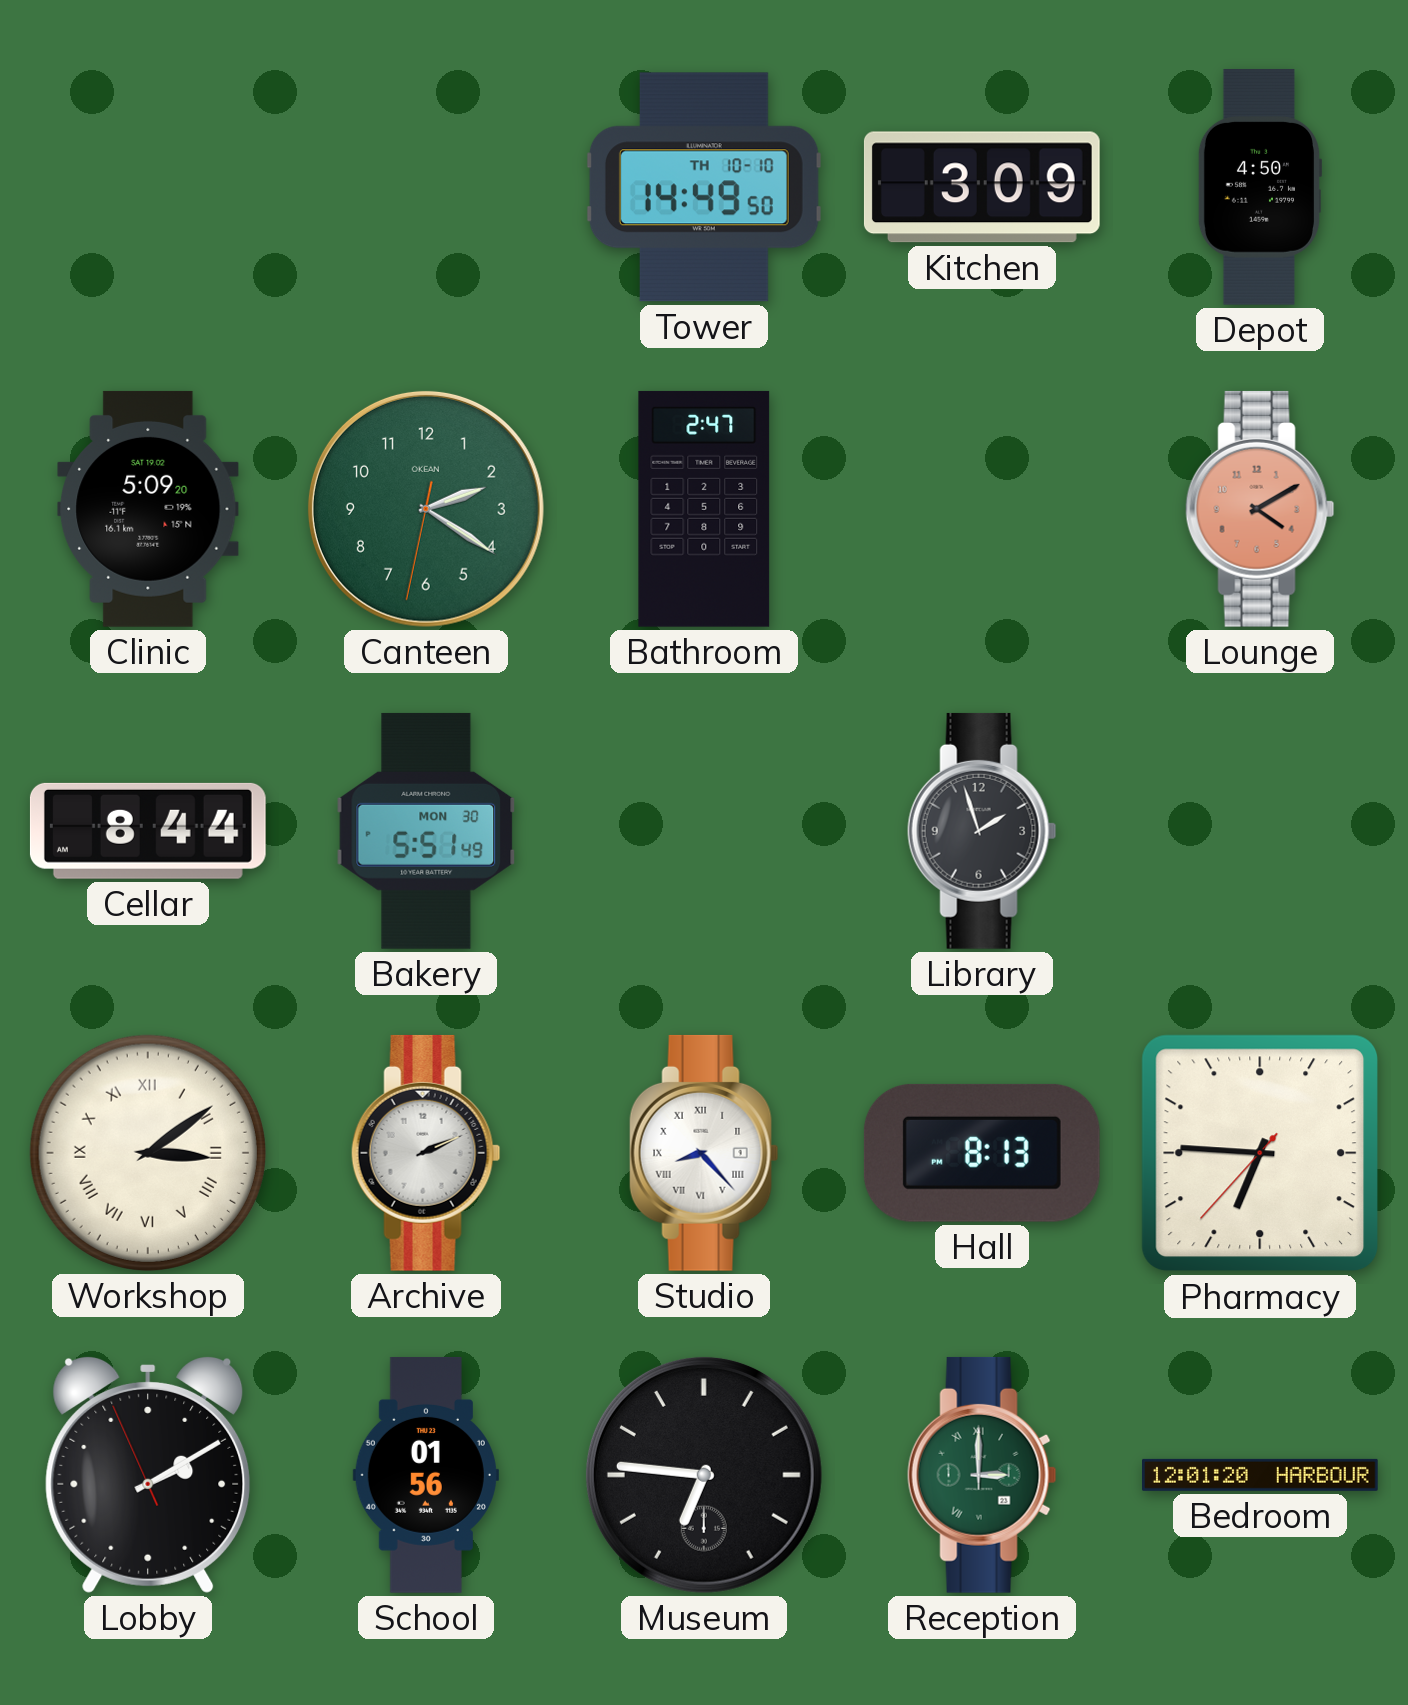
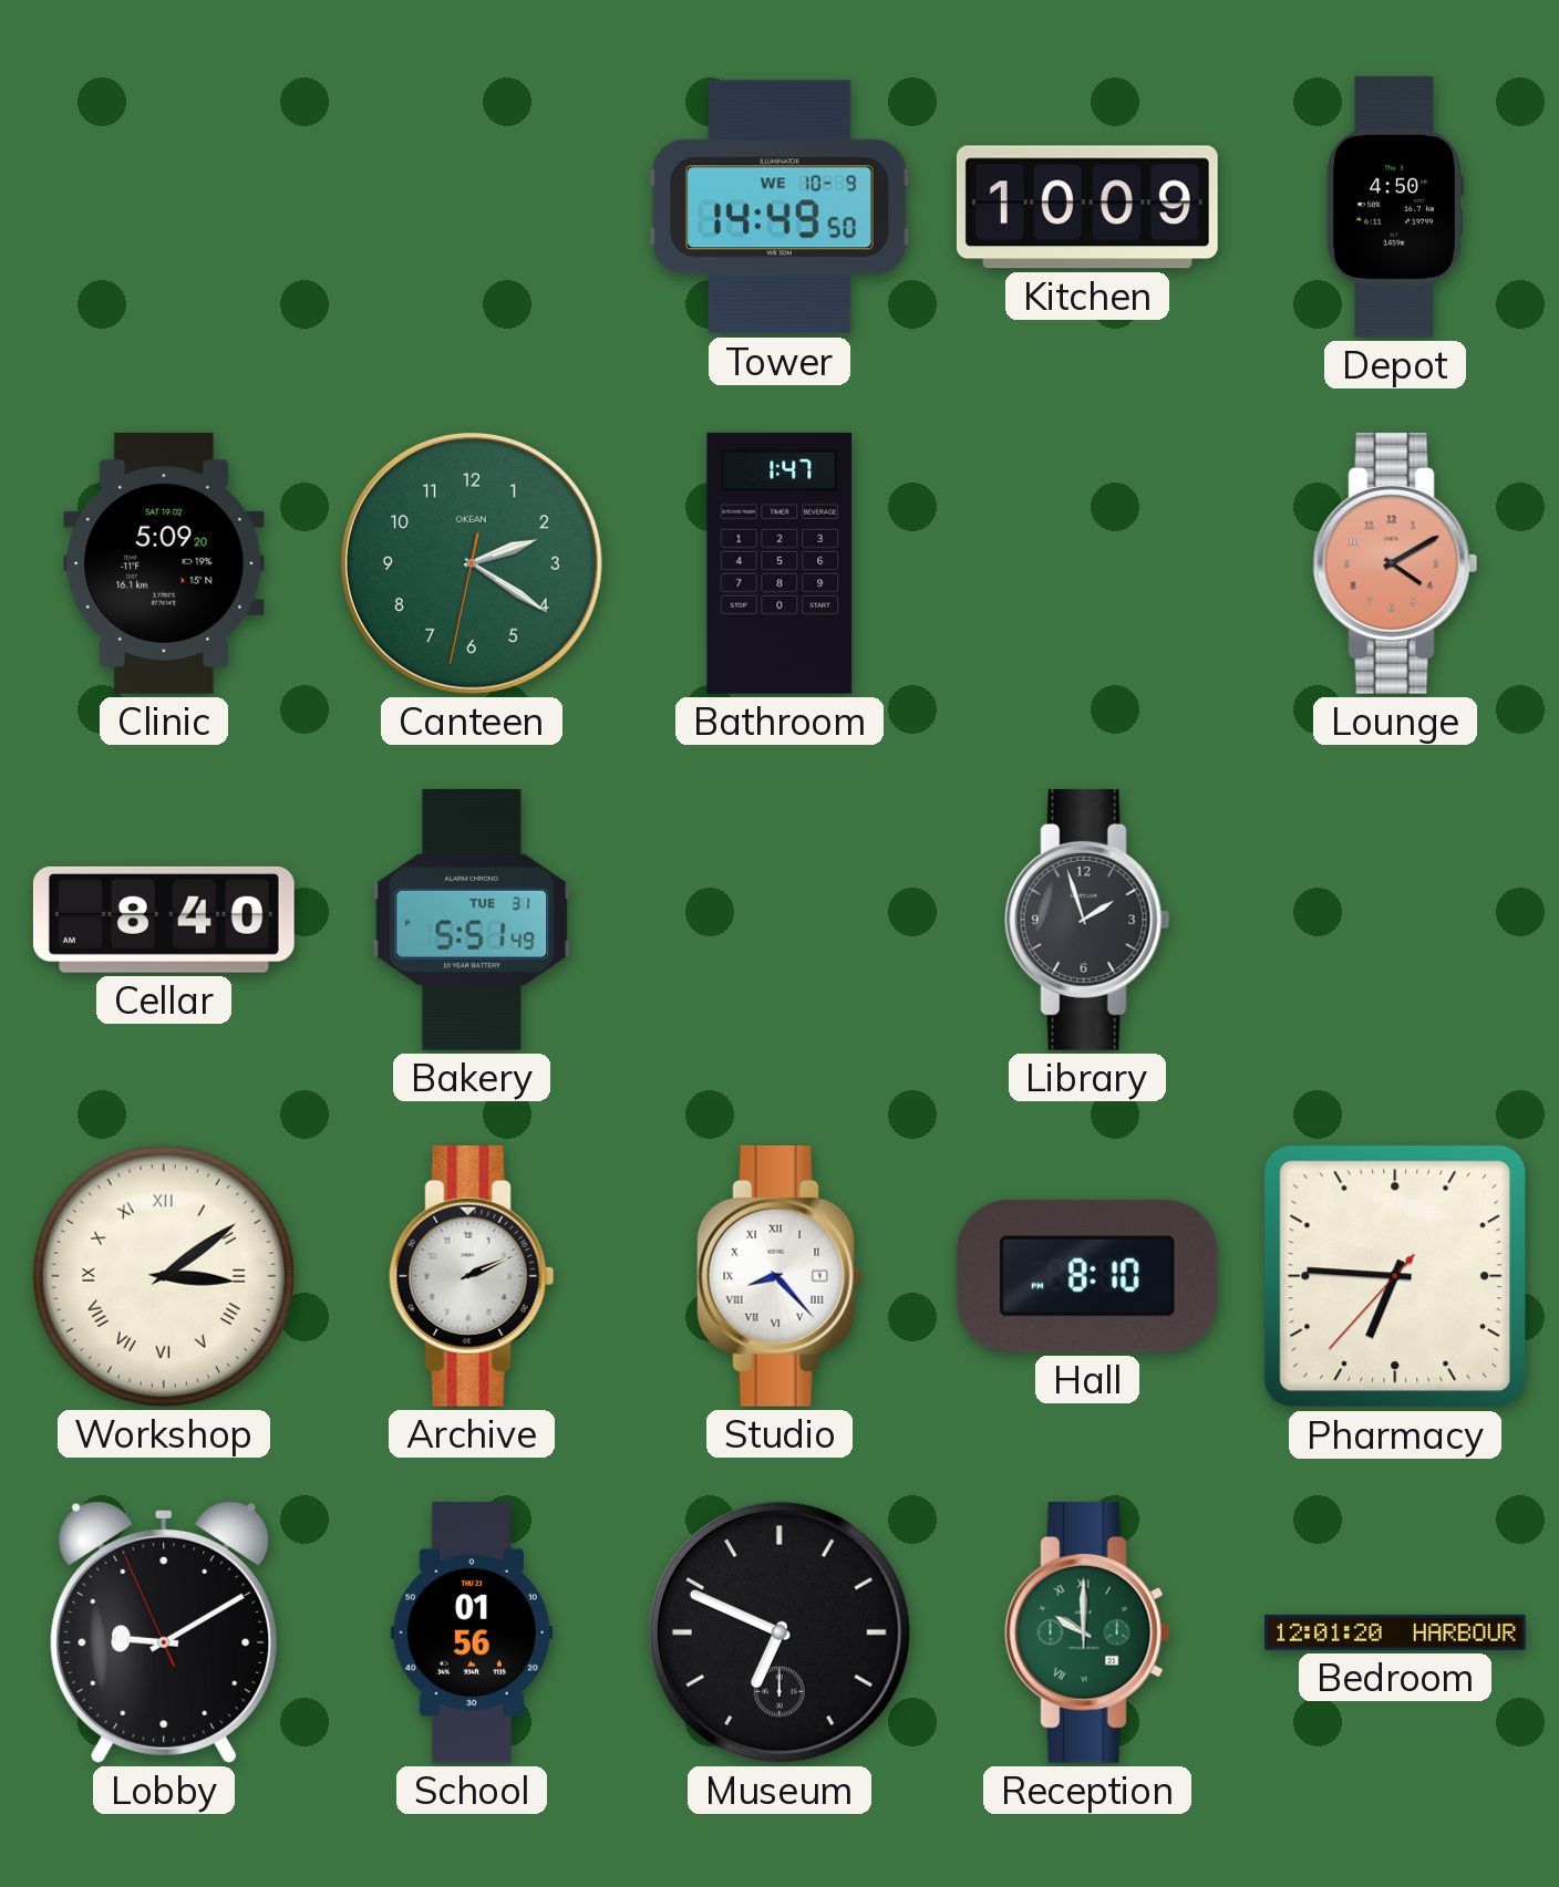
Tower date: TH 10-10 -> WE 10-9
Kitchen: 3:09 -> 10:09
Bathroom: 2:47 -> 1:47
Cellar: 8:44 -> 8:40
Bakery date: MON 30 -> TUE 31
Hall: 8:13 -> 8:10
Lobby: 2:09 -> 9:09
Museum: 6:46 -> 6:49
Reception: 3:00 -> 10:00
